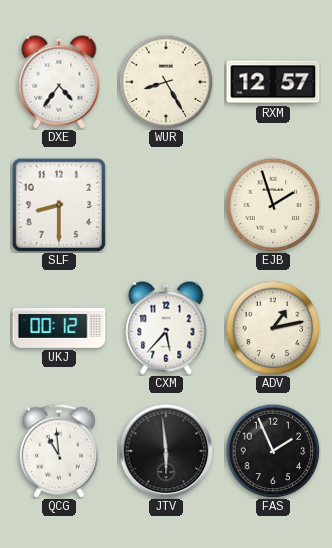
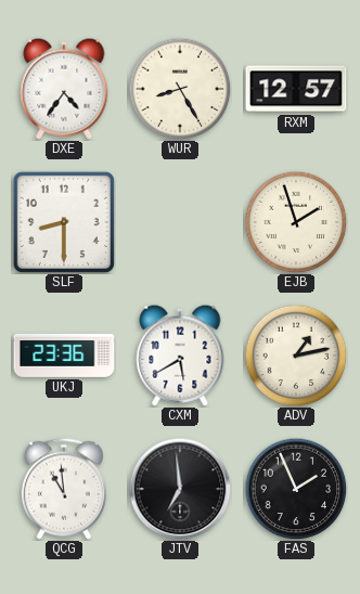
UKJ: 00:12 -> 23:36
CXM: 5:37 -> 5:40
JTV: 5:59 -> 6:59
